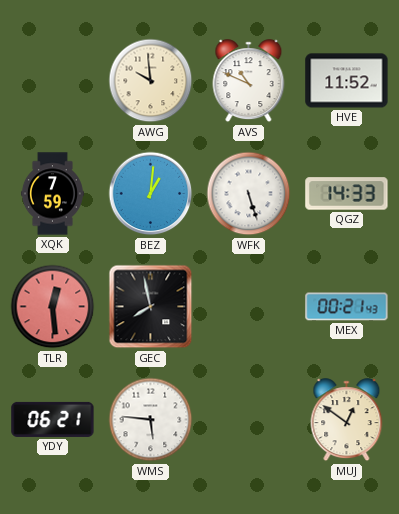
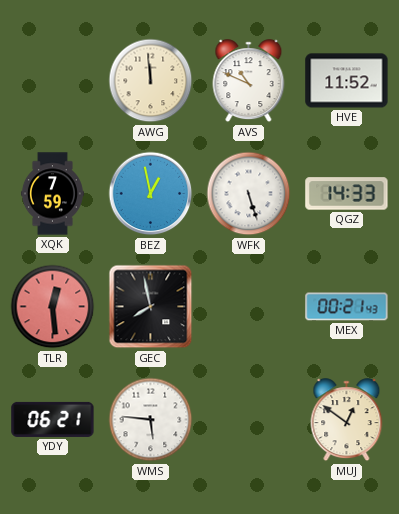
AWG: 9:59 -> 11:59
BEZ: 1:01 -> 12:58
